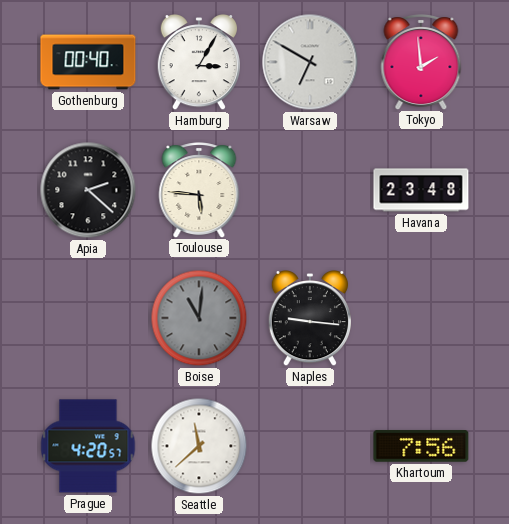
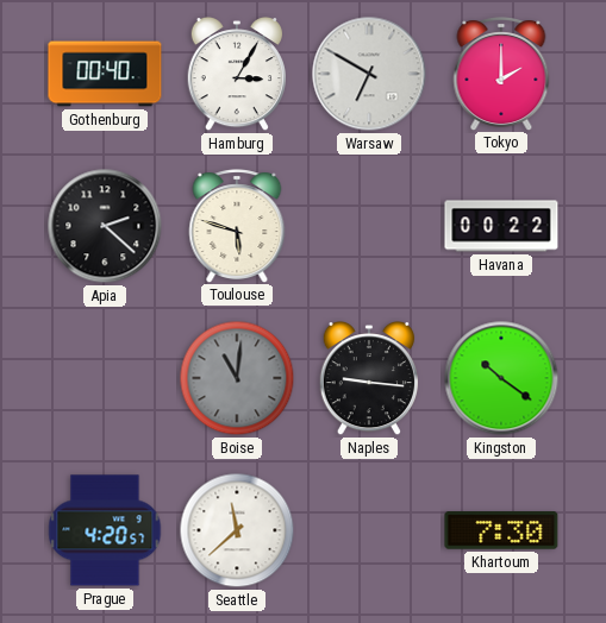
Tokyo: 1:59 -> 2:00
Toulouse: 5:46 -> 5:48
Havana: 23:48 -> 00:22
Kingston: none -> 10:21
Khartoum: 7:56 -> 7:30
